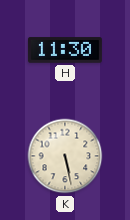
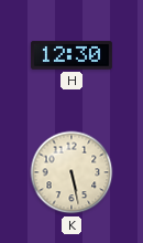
H: 11:30 -> 12:30
